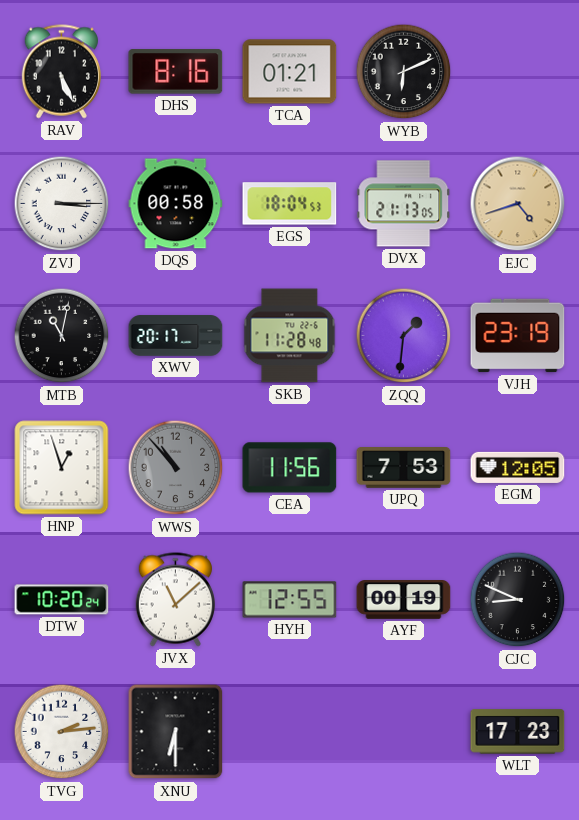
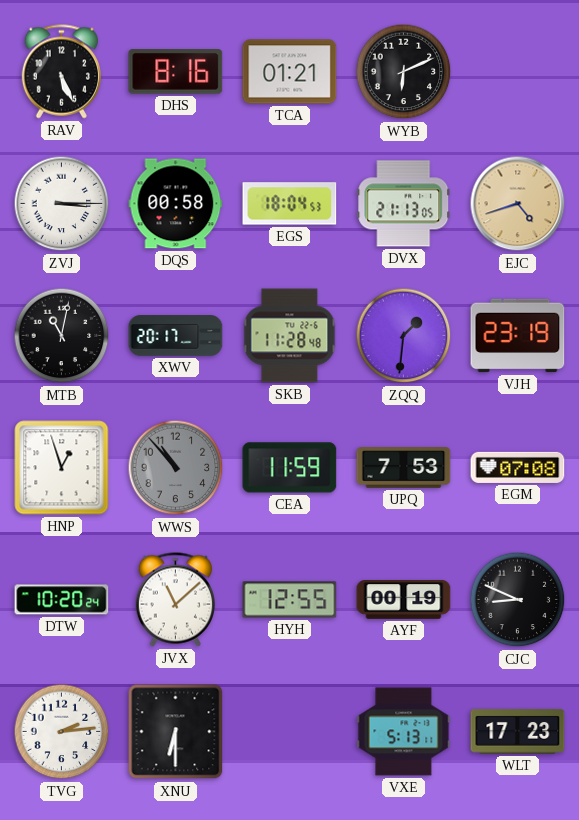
CEA: 11:56 -> 11:59
EGM: 12:05 -> 07:08
VXE: none -> 5:13
